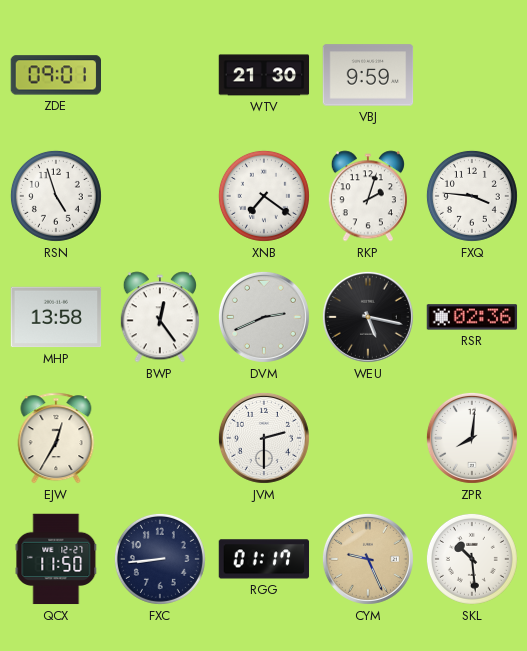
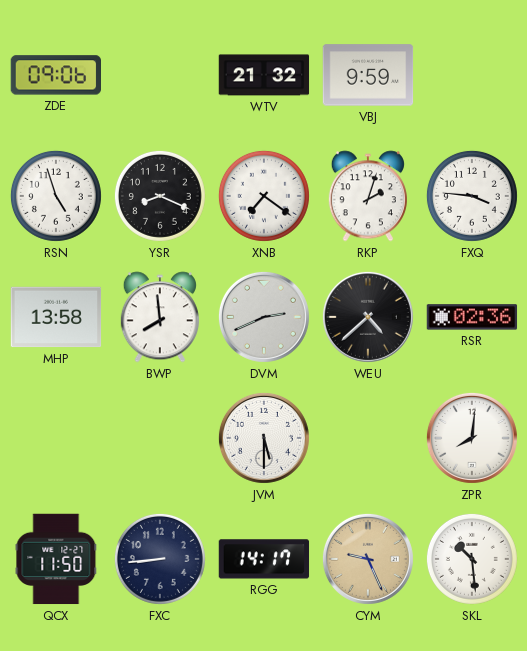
ZDE: 09:01 -> 09:06
WTV: 21:30 -> 21:32
YSR: none -> 8:19
BWP: 12:24 -> 7:59
WEU: 5:17 -> 4:38
EJW: 12:35 -> none
JVM: 2:30 -> 5:30
RGG: 01:17 -> 14:17
